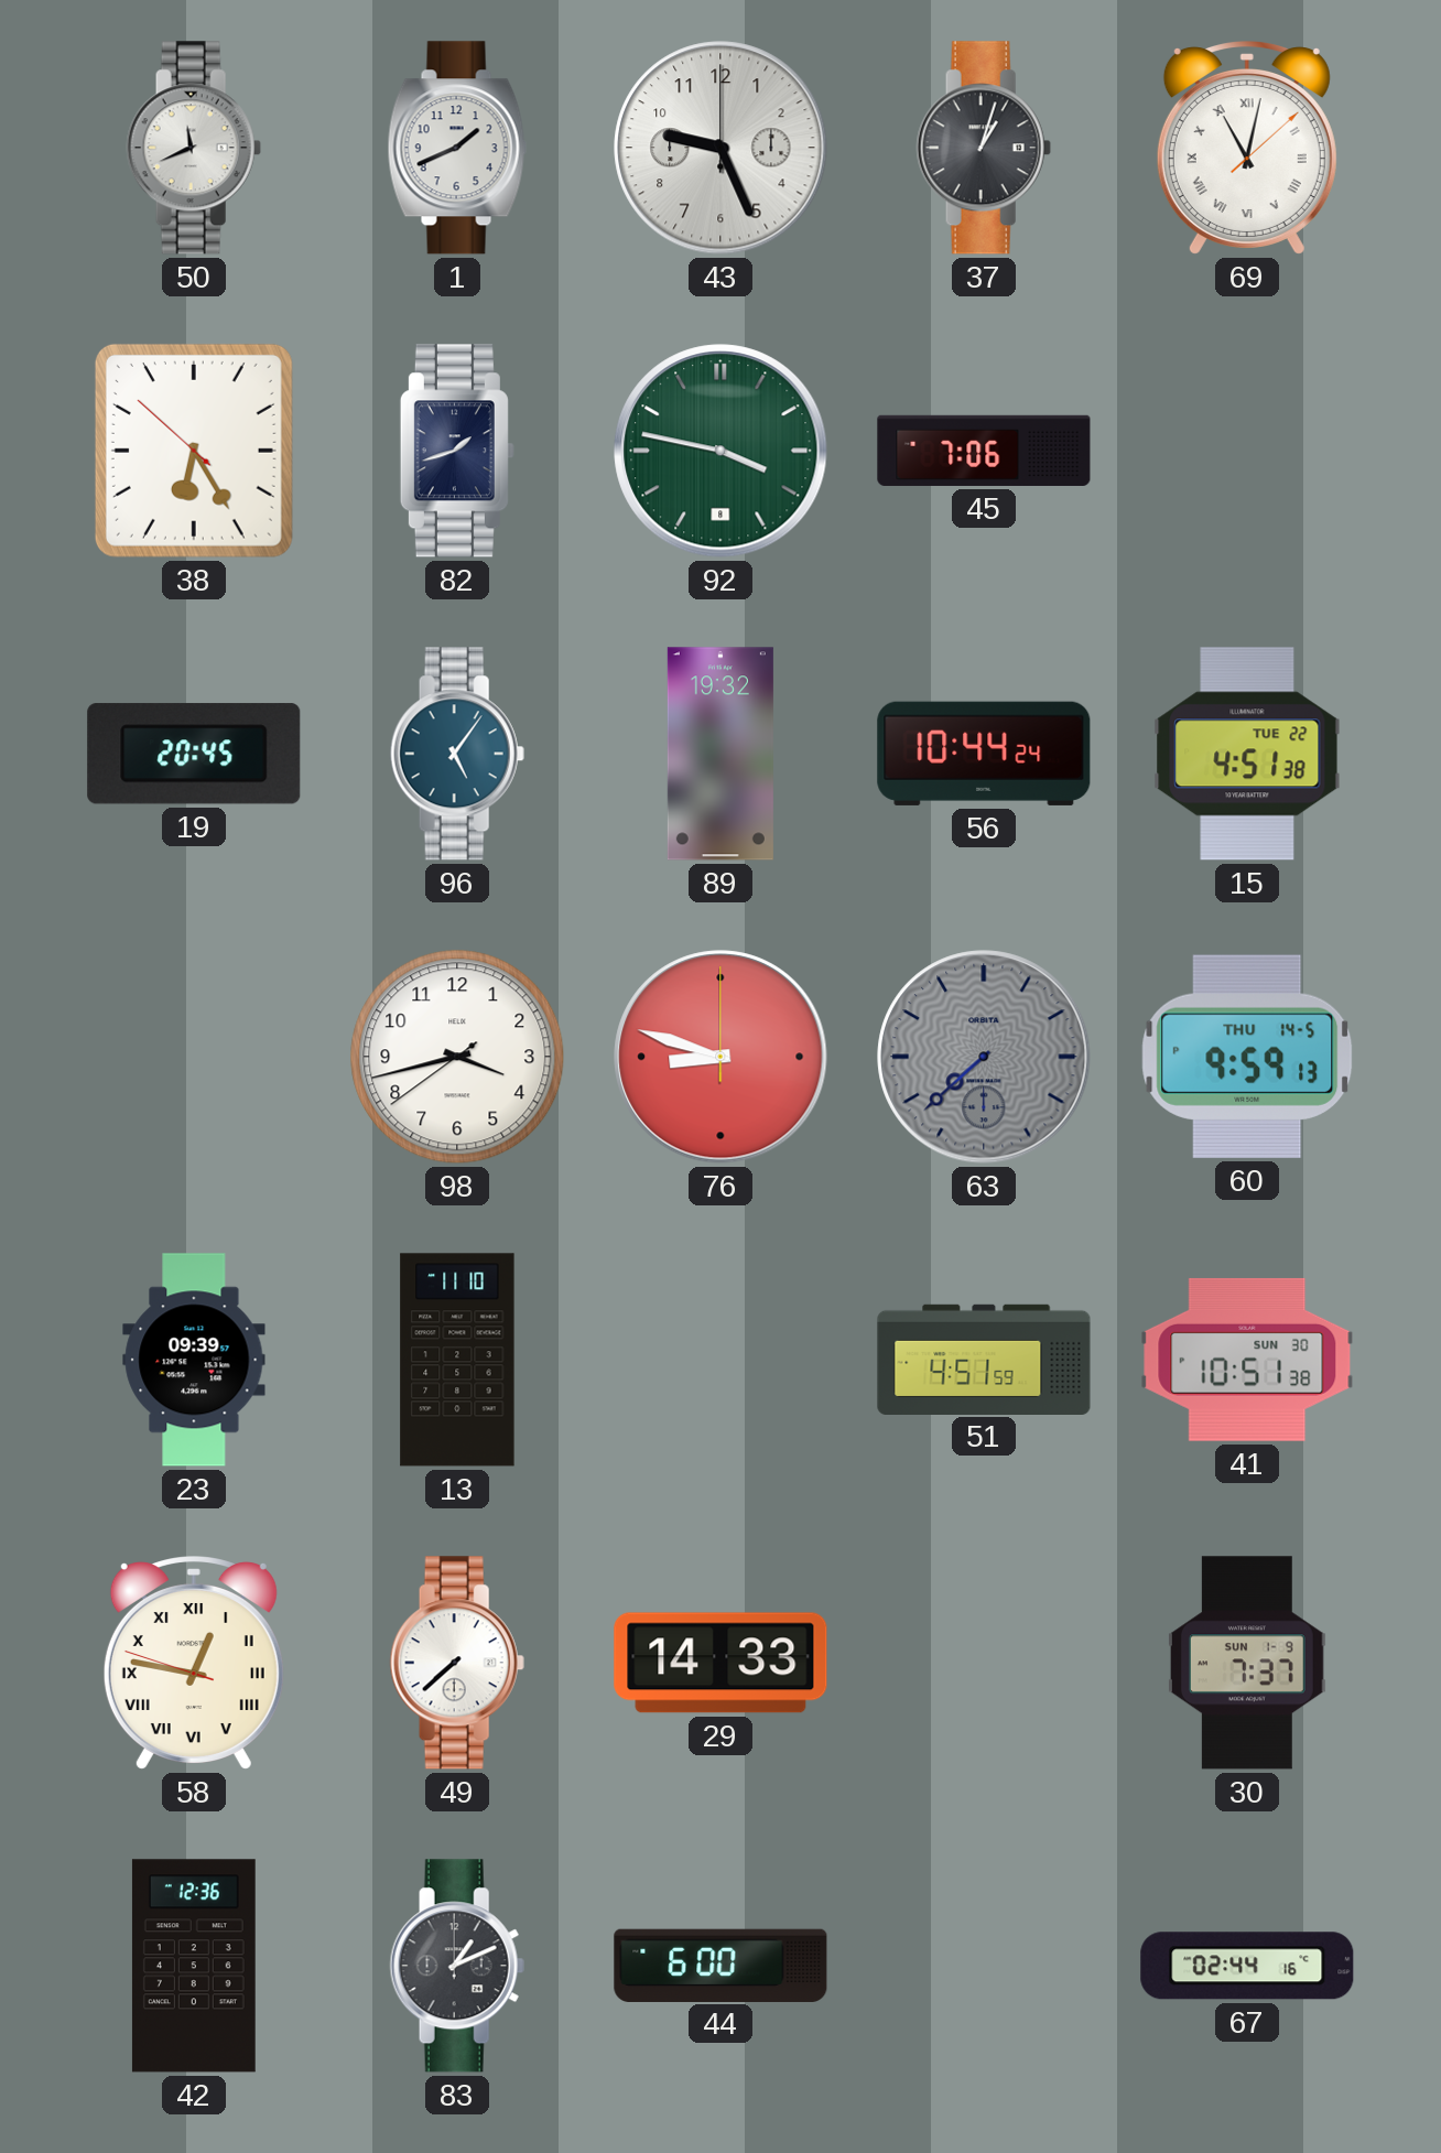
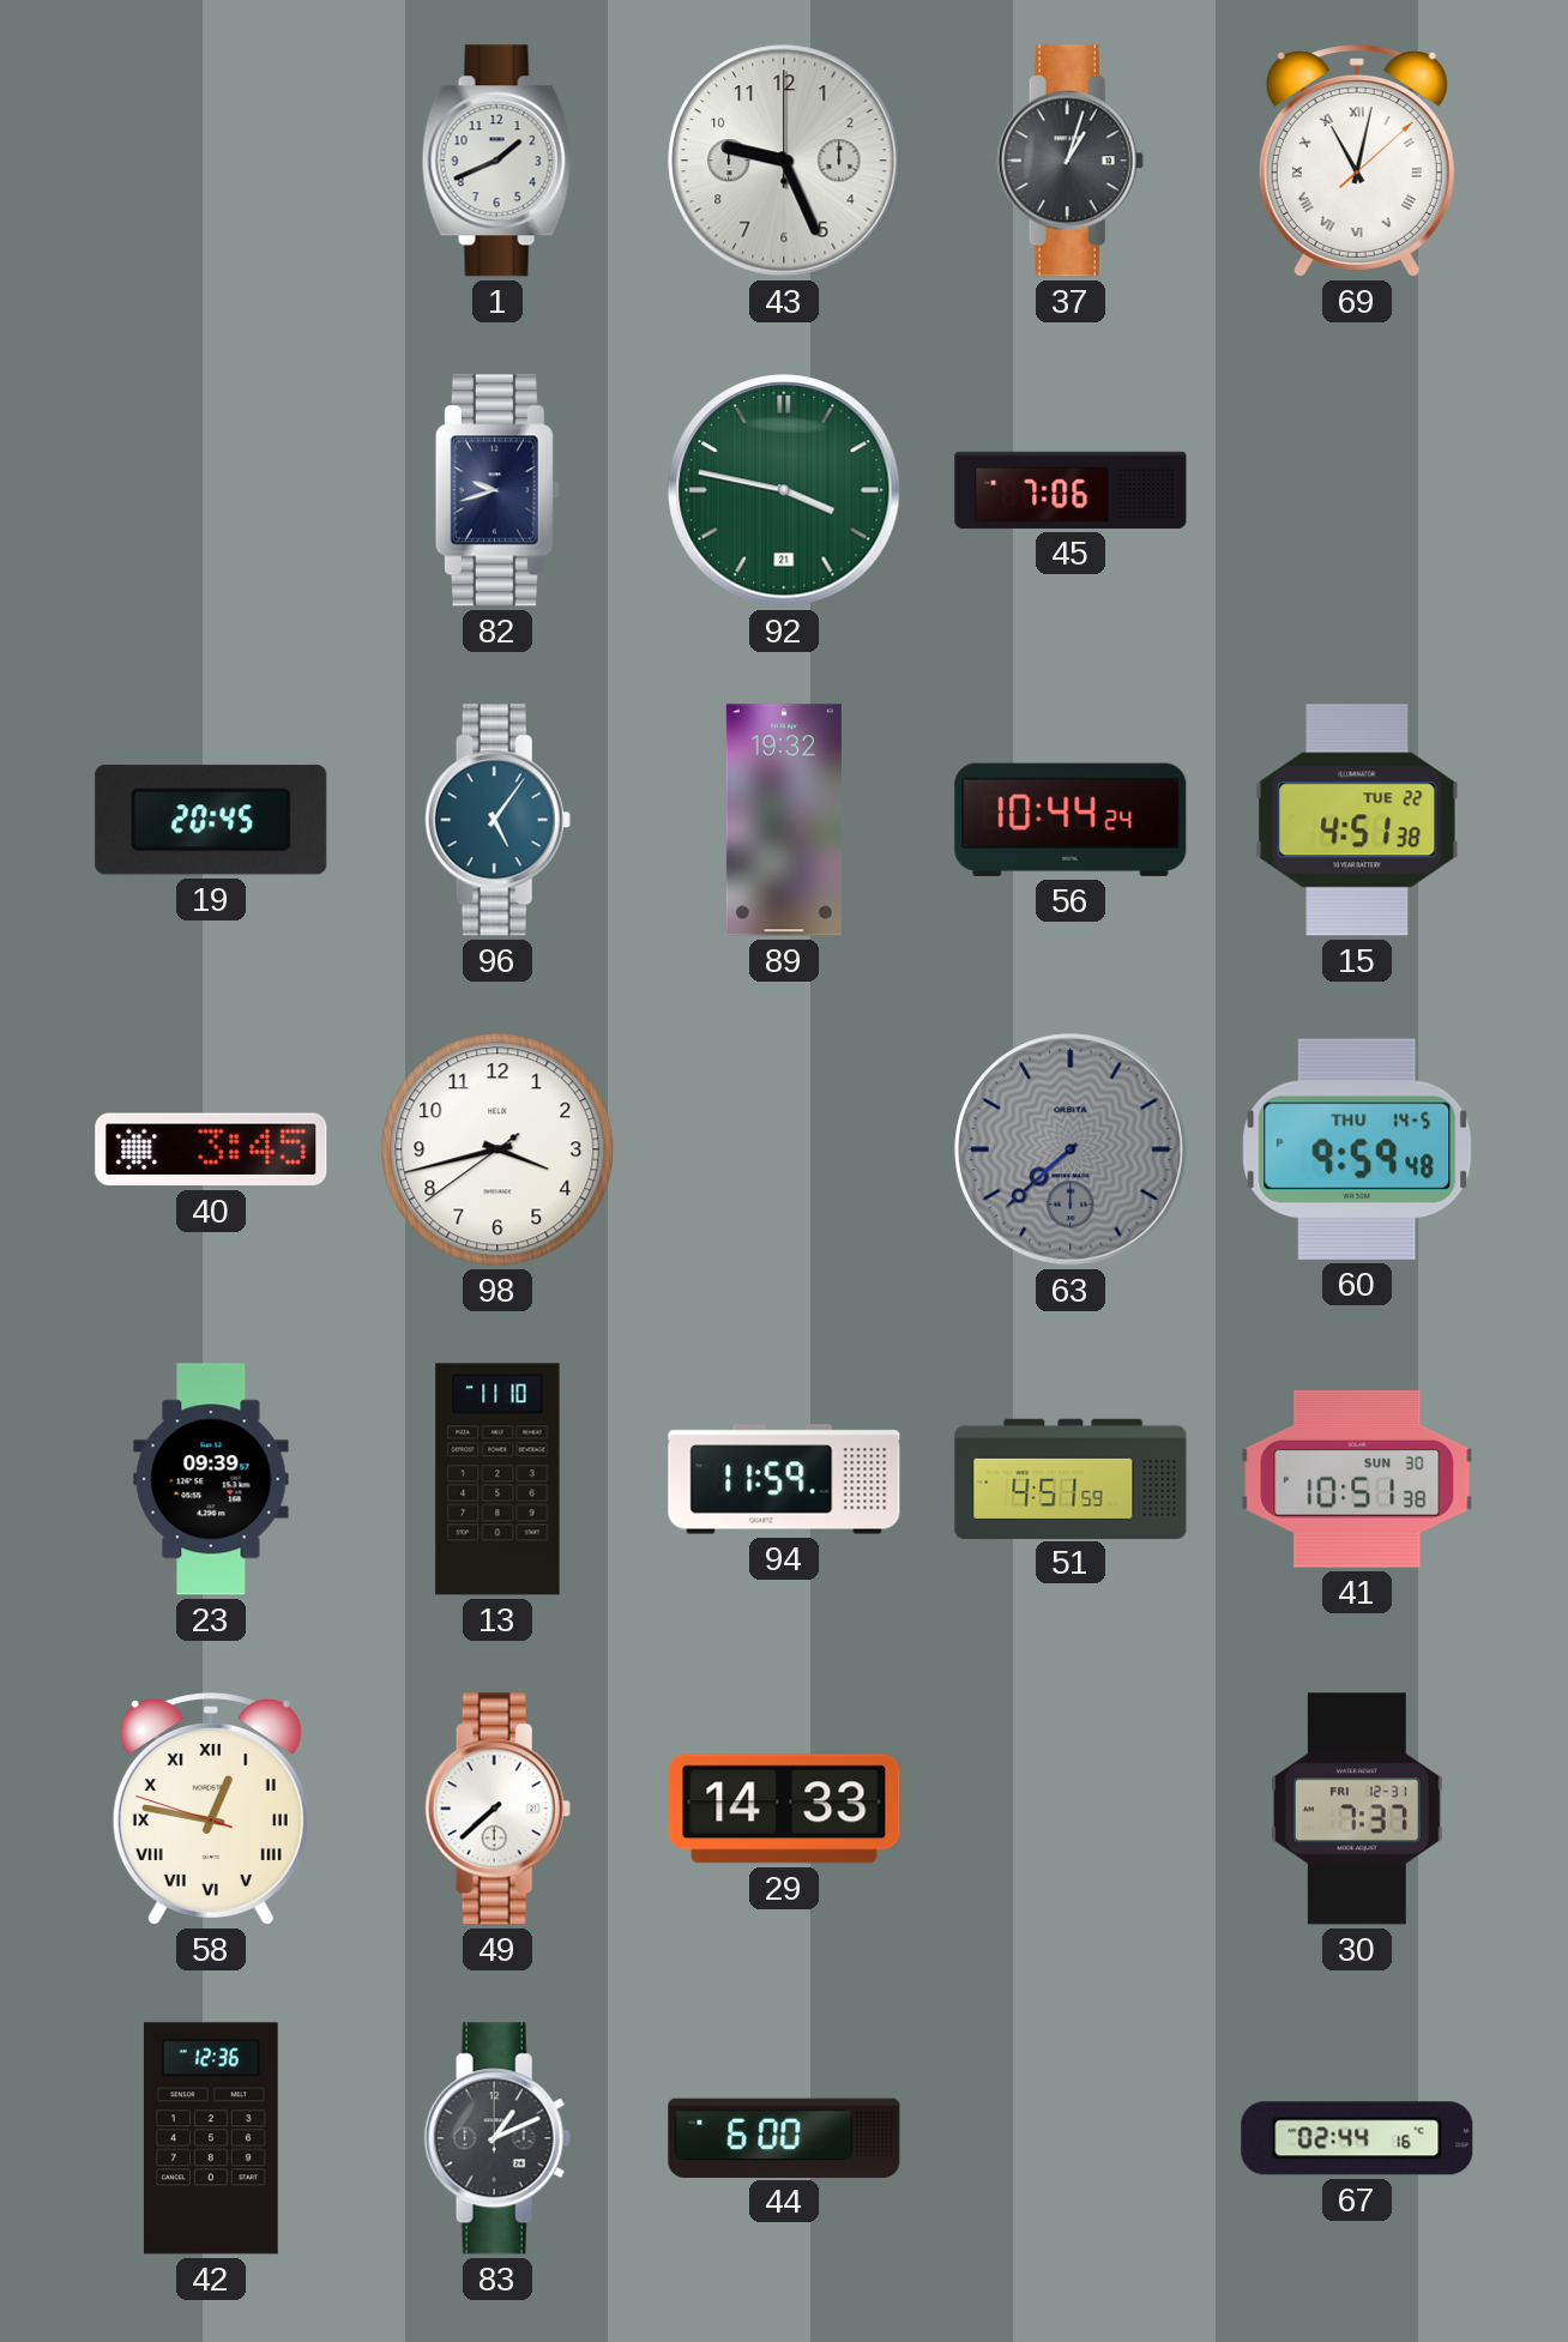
50: 11:41 -> none
38: 6:24 -> none
82: 1:42 -> 9:42
92 date: 8 -> 21
40: none -> 3:45
76: 8:48 -> none
60: 9:59:13 PM -> 9:59:48 PM
94: none -> 11:59
30 date: SUN 1-9 -> FRI 12-31
